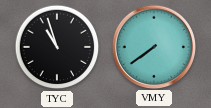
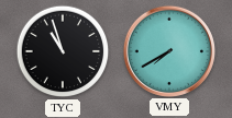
VMY: 7:39 -> 7:40
